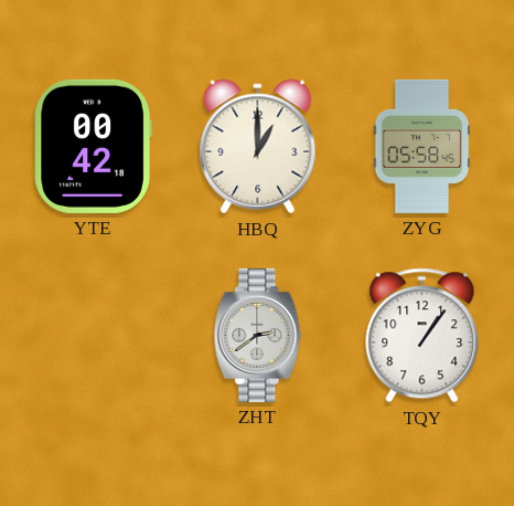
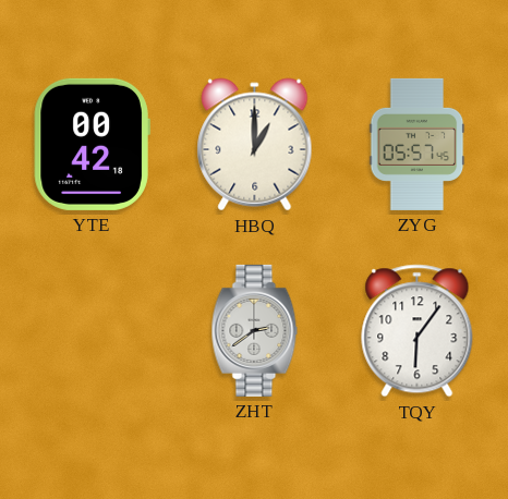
ZYG: 05:58 -> 05:57
TQY: 1:06 -> 6:06
